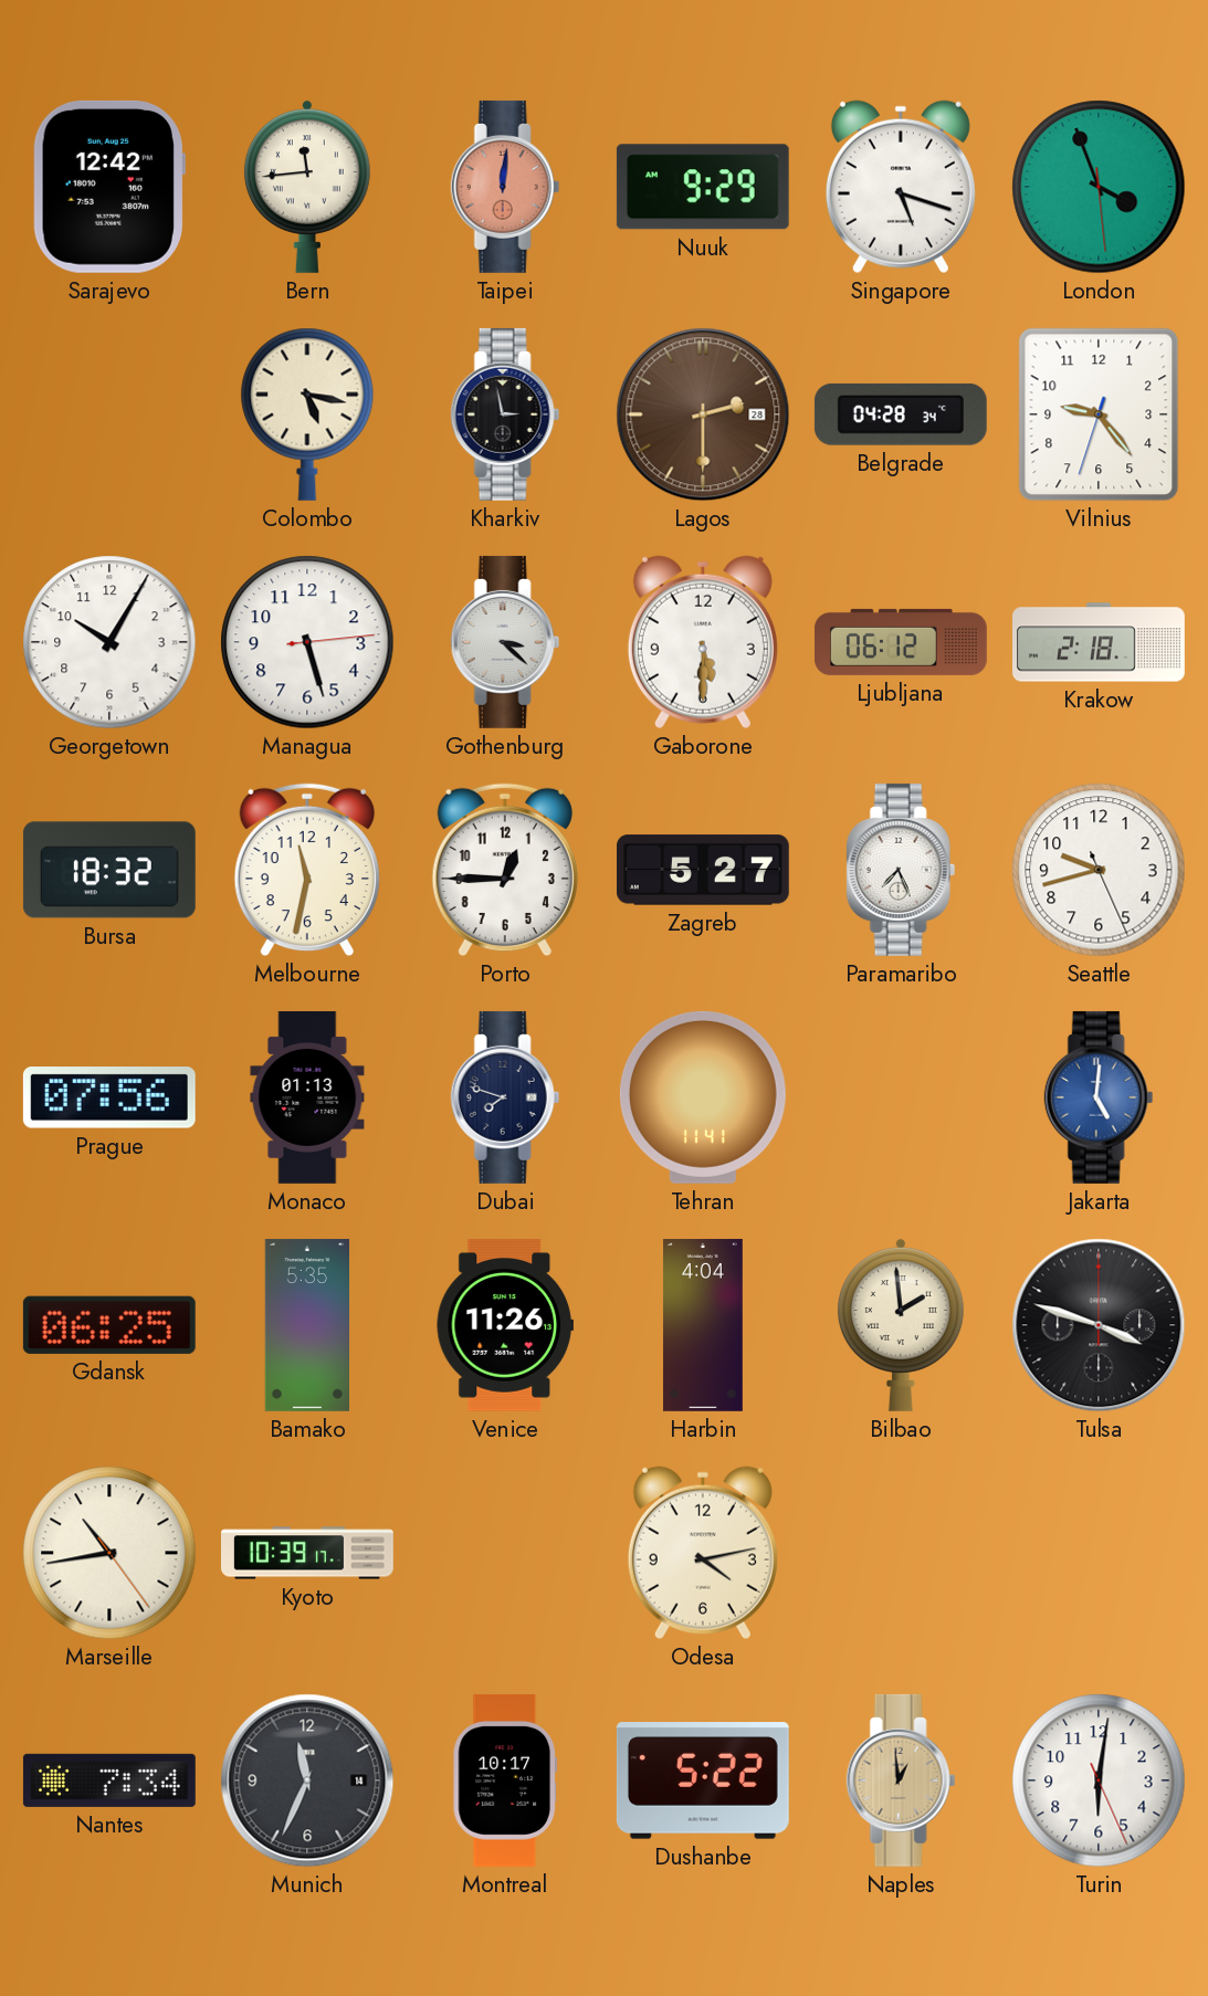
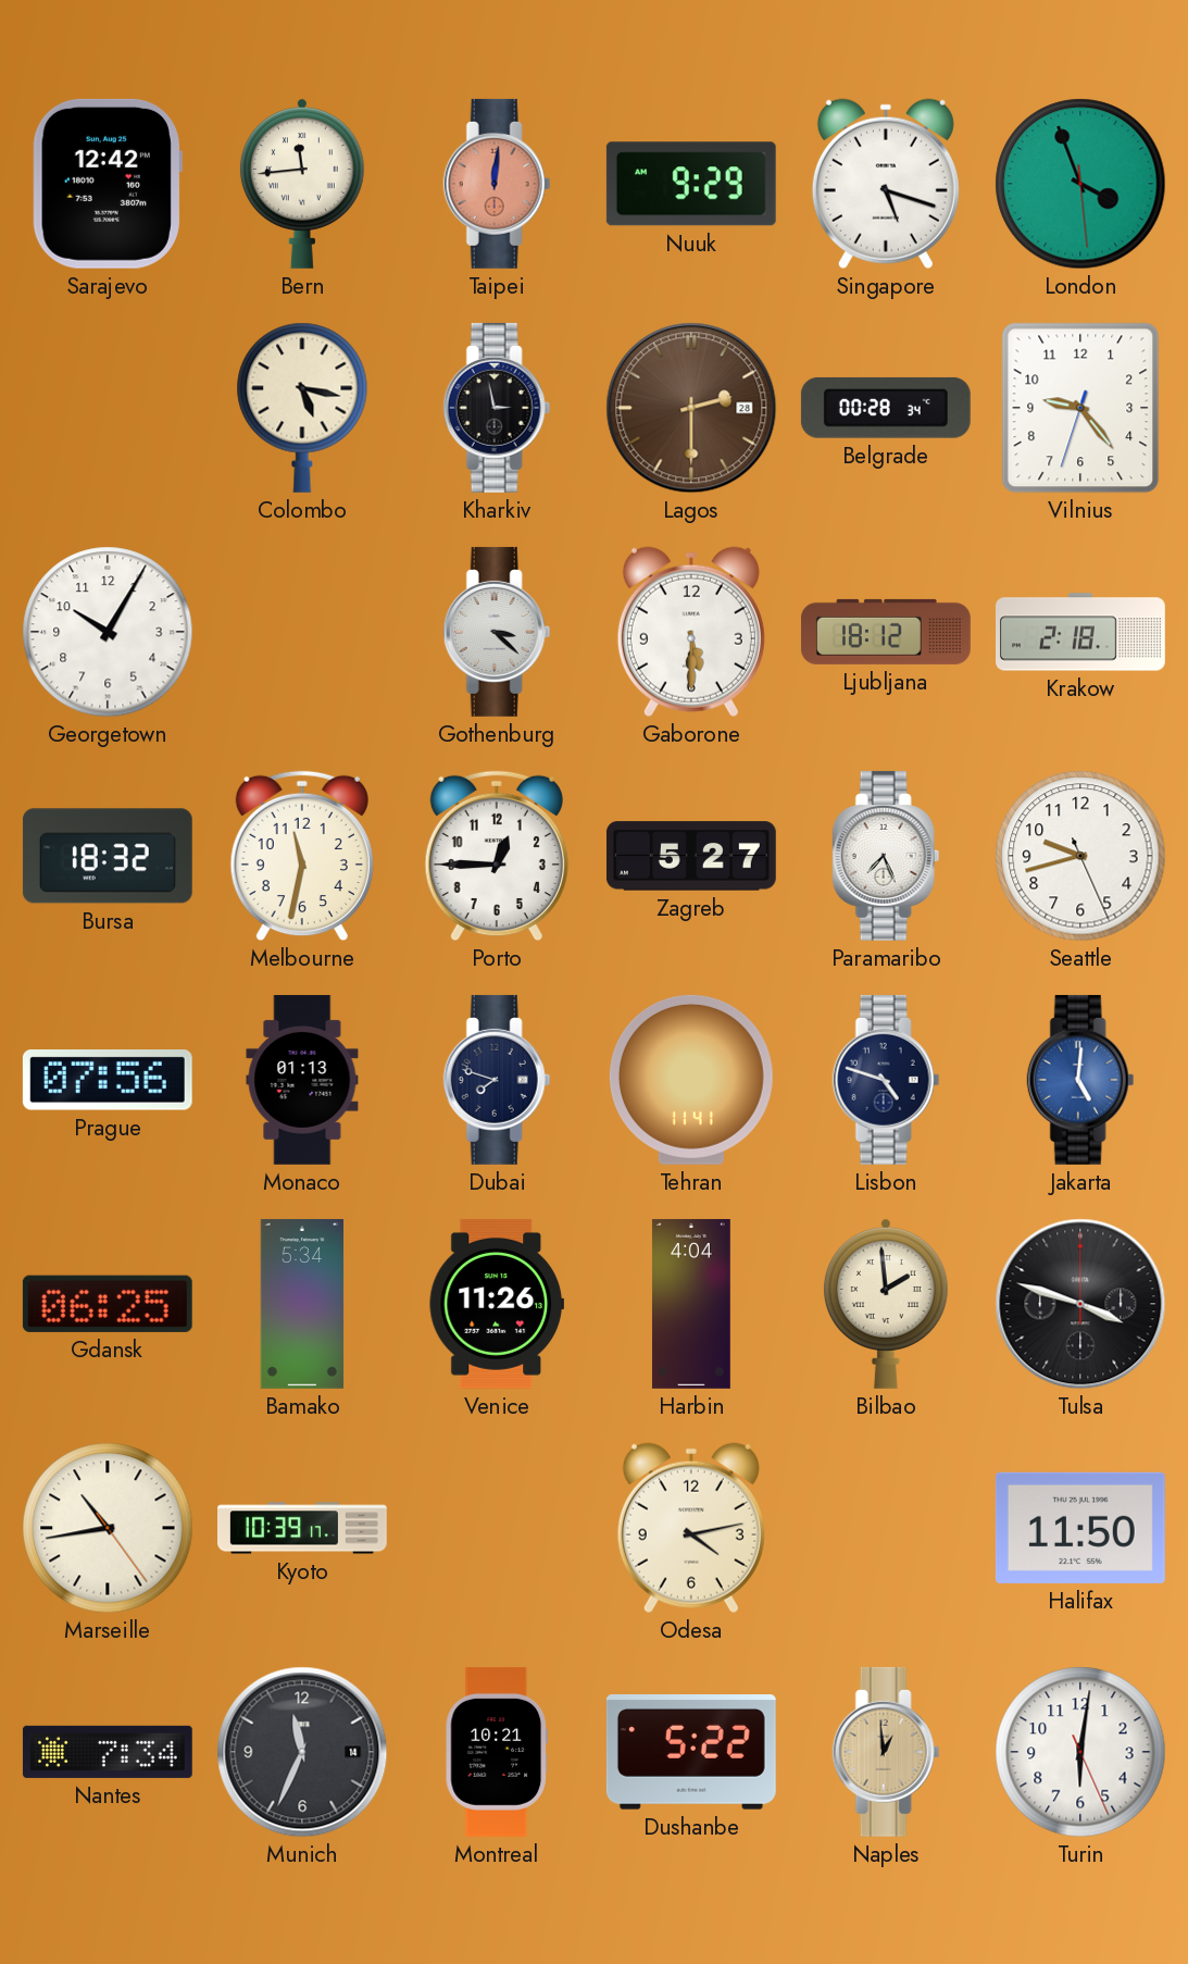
Belgrade: 04:28 -> 00:28
Managua: 5:27 -> none
Ljubljana: 06:12 -> 18:12
Lisbon: none -> 4:48
Bamako: 5:35 -> 5:34
Halifax: none -> 11:50
Montreal: 10:17 -> 10:21
